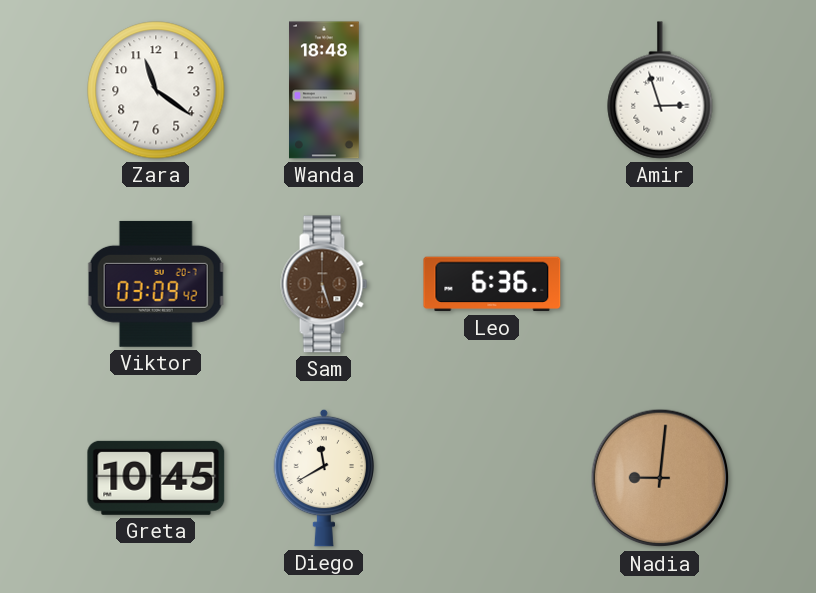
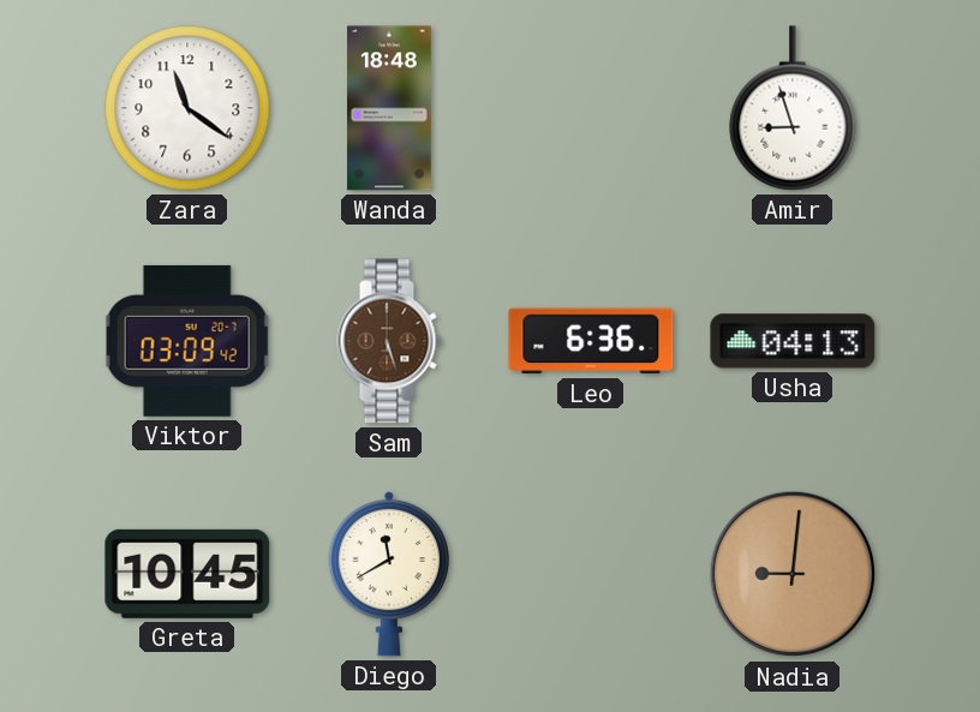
Amir: 2:57 -> 8:57
Usha: none -> 04:13
